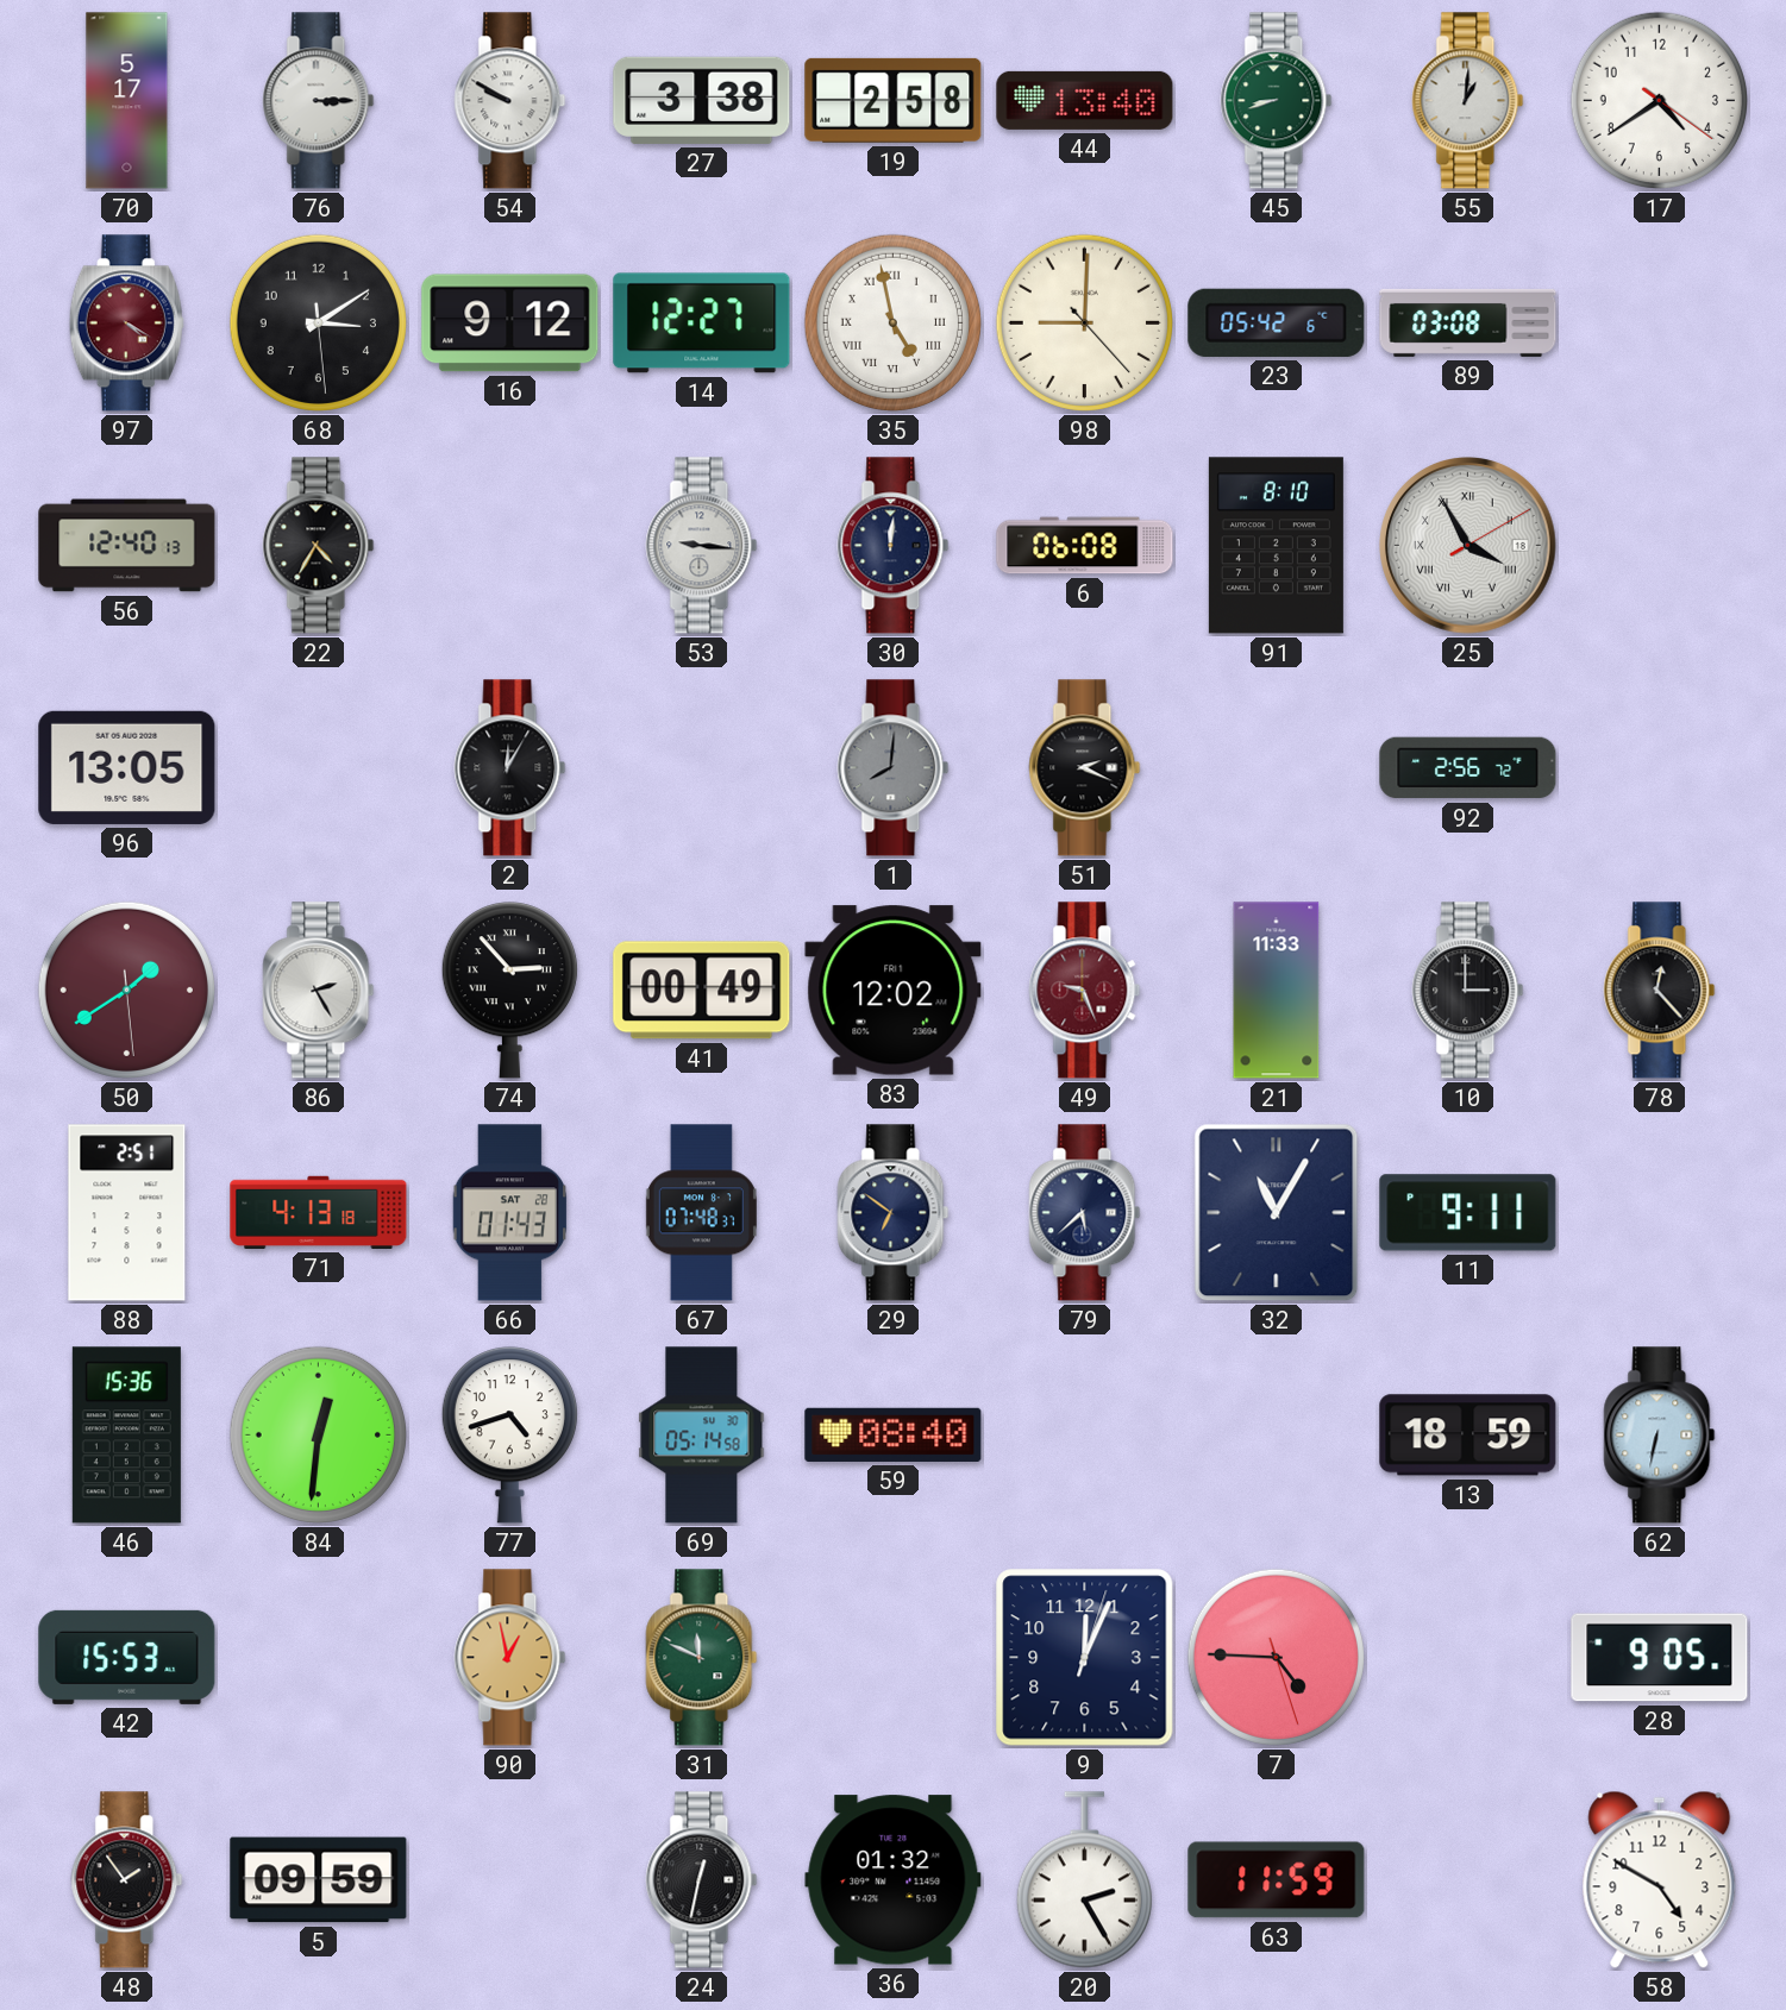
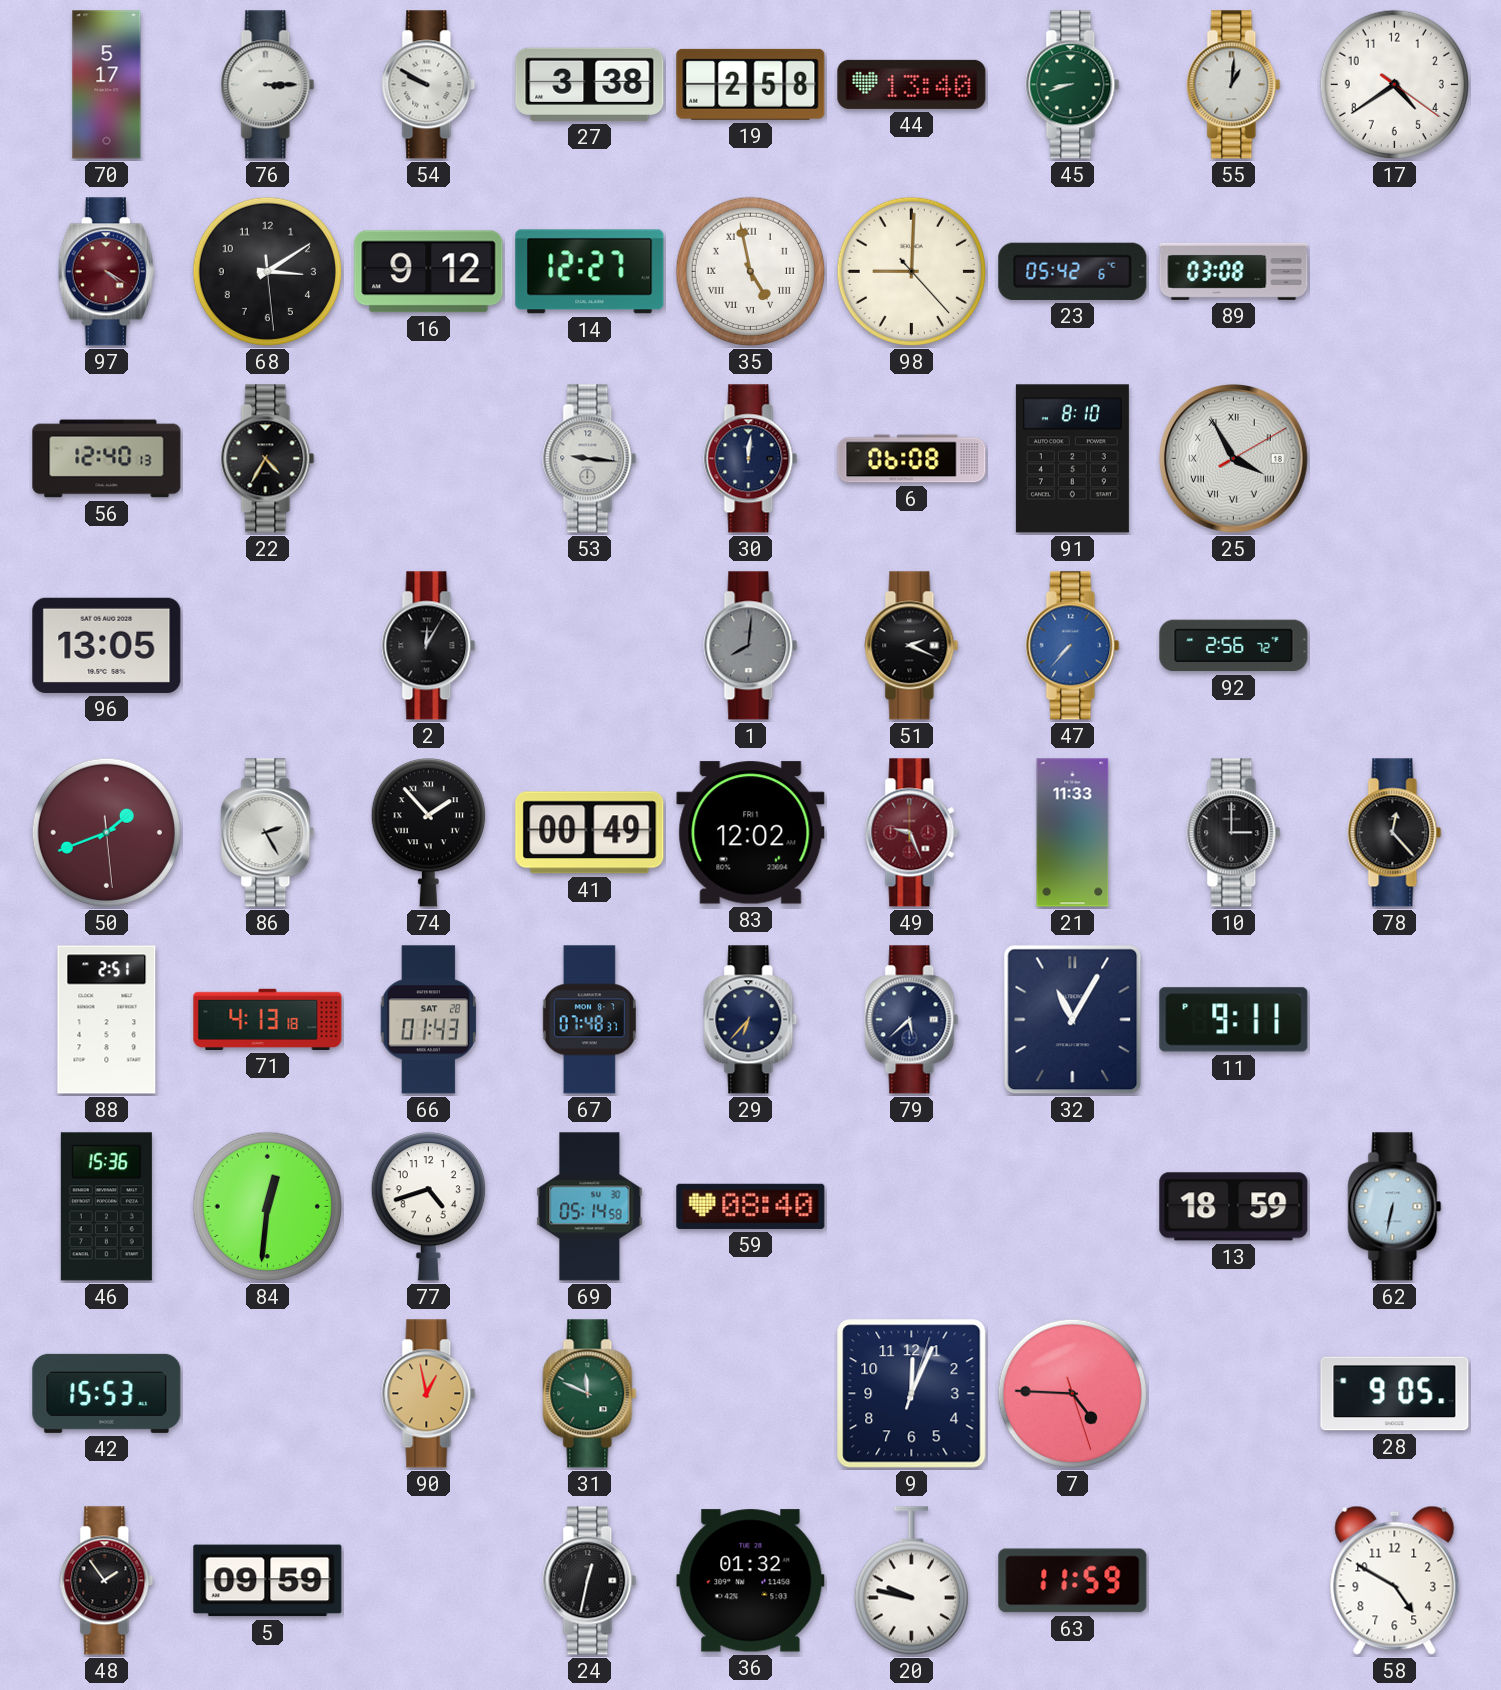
47: none -> 7:37
50: 1:39 -> 1:41
74: 2:53 -> 1:53
29: 6:51 -> 6:37
20: 2:25 -> 9:47
